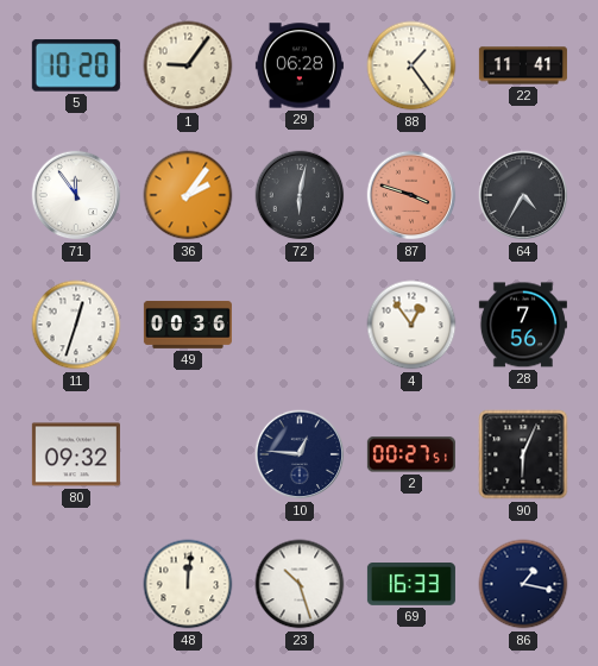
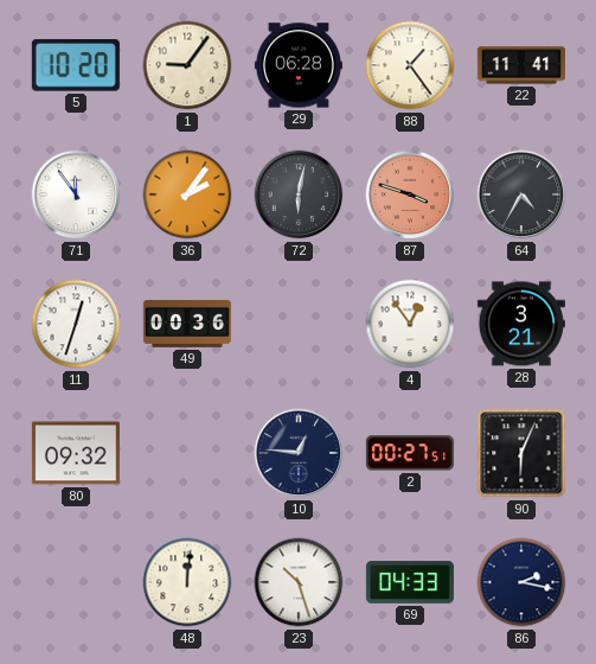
28: 7:56 -> 3:21
69: 16:33 -> 04:33
86: 1:17 -> 2:17
